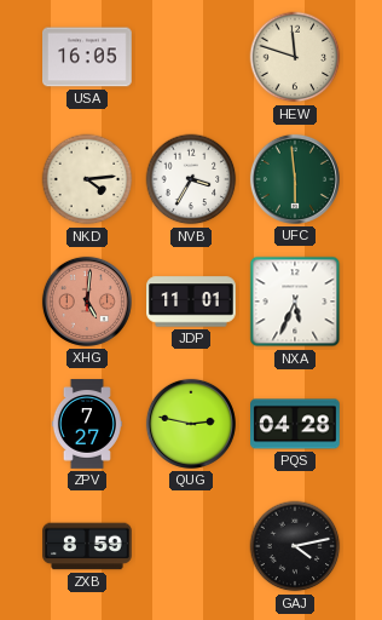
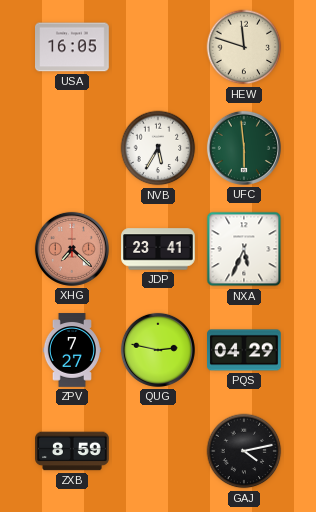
NKD: 4:14 -> none
NVB: 3:35 -> 5:35
XHG: 5:01 -> 7:22
JDP: 11:01 -> 23:41
PQS: 04:28 -> 04:29
